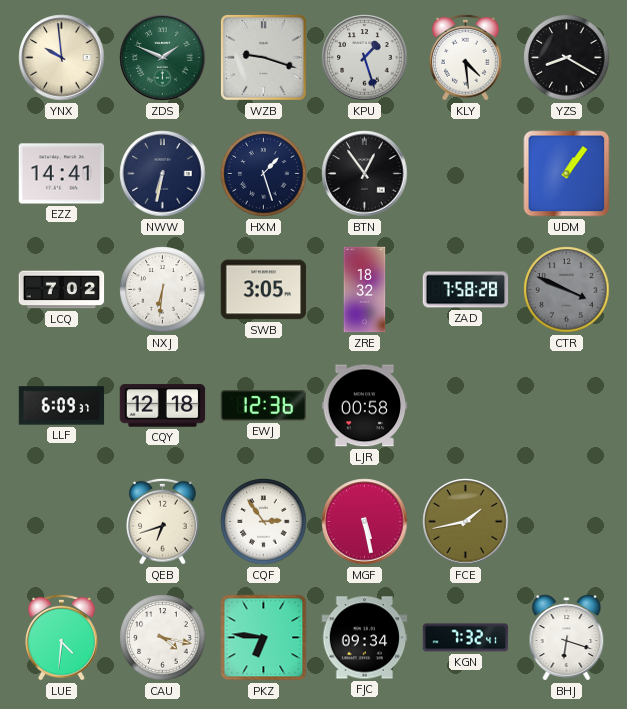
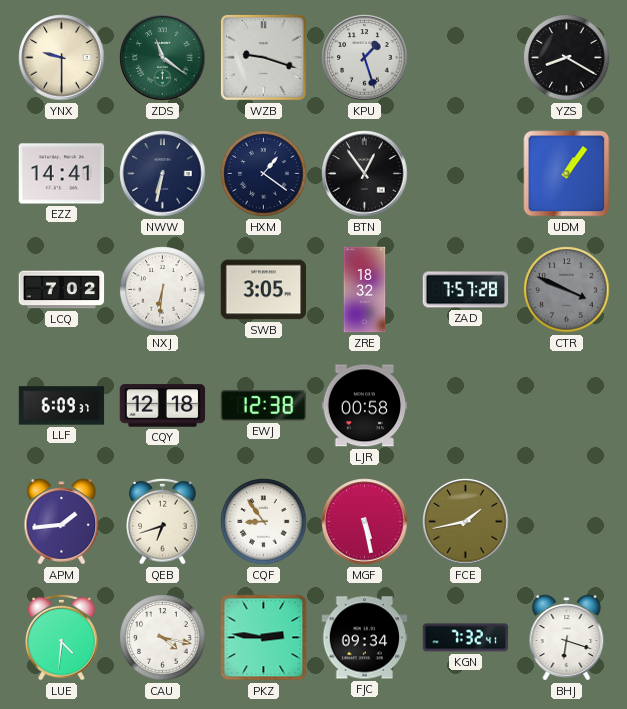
YNX: 9:59 -> 9:30
ZDS: 1:49 -> 11:21
KLY: 4:29 -> none
HXM: 1:27 -> 1:21
ZAD: 7:58 -> 7:57
EWJ: 12:36 -> 12:38
APM: none -> 1:44
CQF: 2:54 -> 8:54
PKZ: 6:46 -> 2:46
